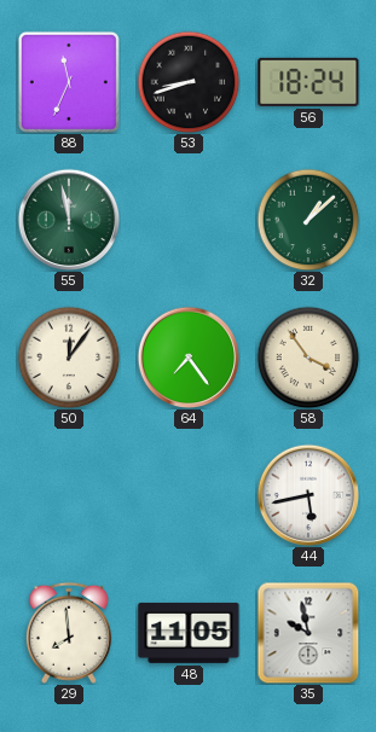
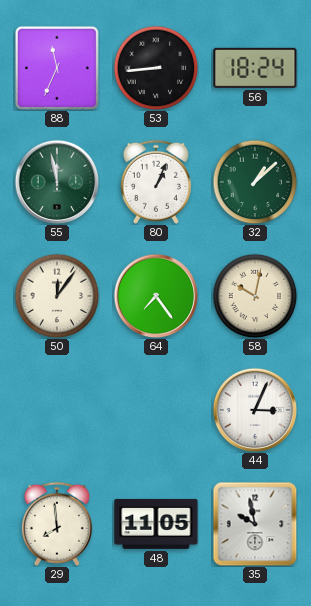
53: 8:42 -> 8:44
80: none -> 1:04
58: 3:54 -> 10:02
44: 5:43 -> 3:04
